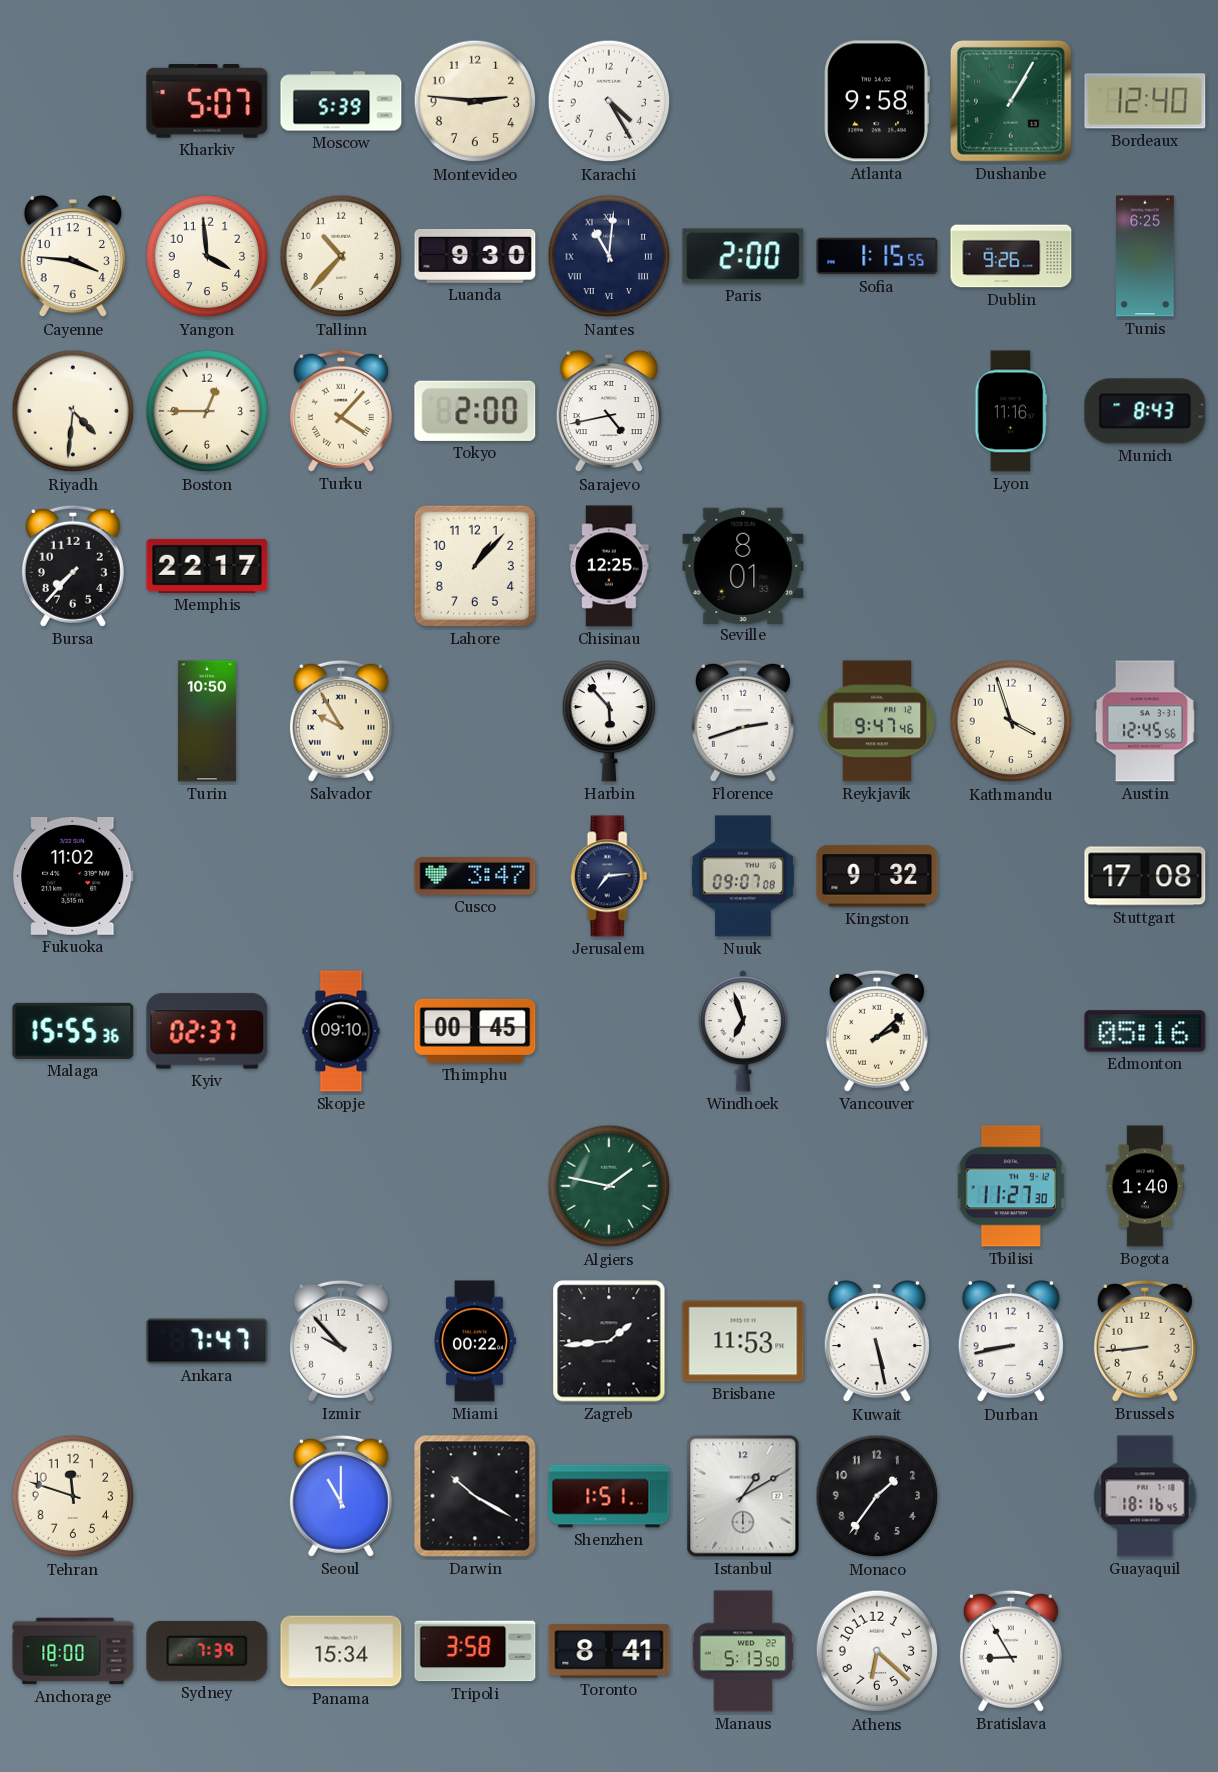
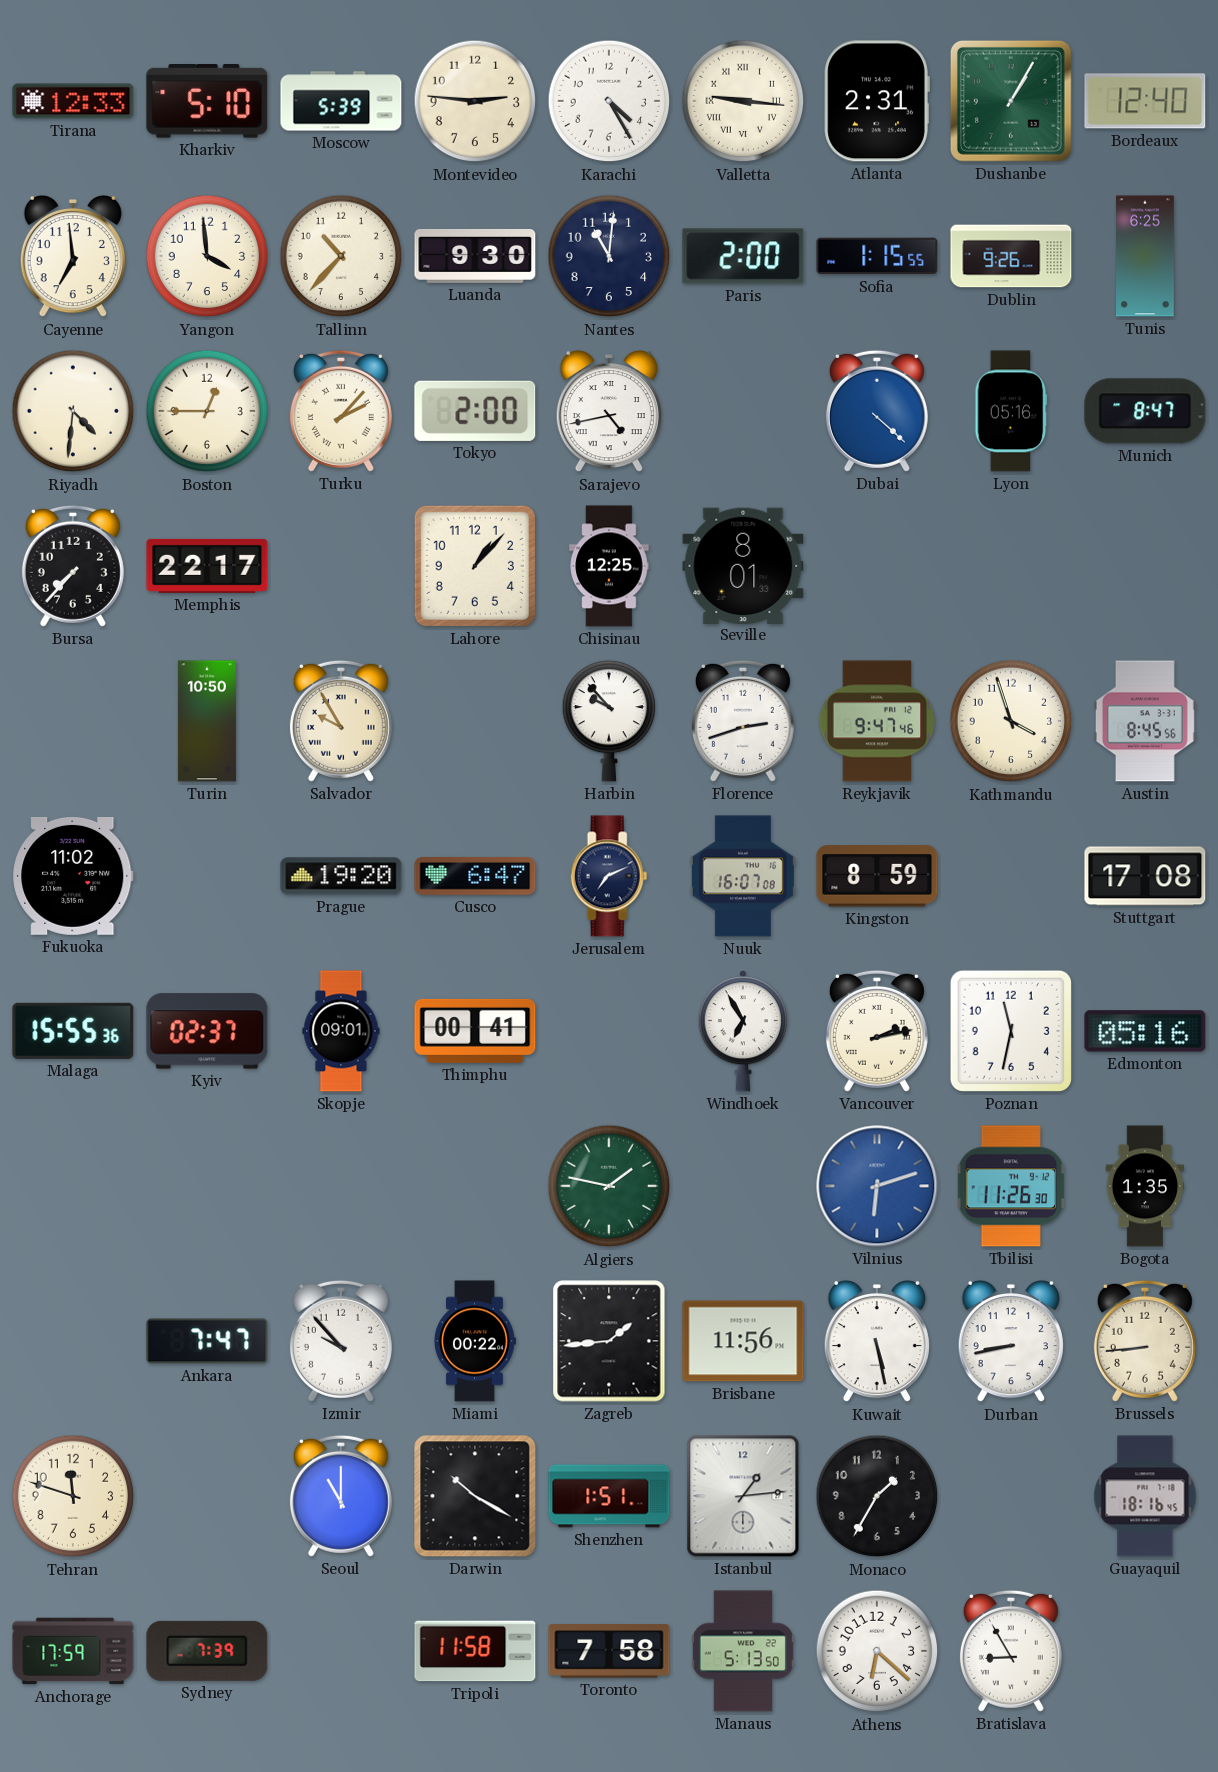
Tirana: none -> 12:33
Kharkiv: 5:07 -> 5:10
Valletta: none -> 9:16
Atlanta: 9:58 -> 2:31
Cayenne: 3:46 -> 6:59
Nantes numerals: Roman -> Arabic
Turku: 4:07 -> 2:07
Dubai: none -> 4:22
Lyon: 11:16 -> 05:16
Munich: 8:43 -> 8:47
Harbin: 5:53 -> 9:53
Austin: 12:45 -> 8:45
Prague: none -> 19:20
Cusco: 3:47 -> 6:47
Jerusalem: 7:14 -> 7:11
Nuuk: 09:07 -> 16:07
Kingston: 9:32 -> 8:59
Skopje: 09:10 -> 09:01
Thimphu: 00:45 -> 00:41
Windhoek: 6:57 -> 6:55
Vancouver: 2:08 -> 2:13
Poznan: none -> 11:32
Vilnius: none -> 6:12
Tbilisi: 11:27 -> 11:26
Bogota: 1:40 -> 1:35
Brisbane: 11:53 -> 11:56
Istanbul: 1:10 -> 1:14
Monaco: 1:36 -> 1:35
Anchorage: 18:00 -> 17:59
Panama: 15:34 -> none
Tripoli: 3:58 -> 11:58
Toronto: 8:41 -> 7:58
